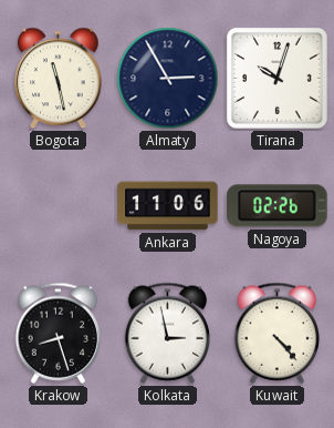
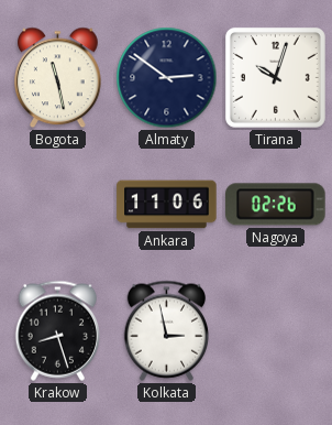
Almaty: 2:55 -> 2:51
Kuwait: 4:23 -> none
